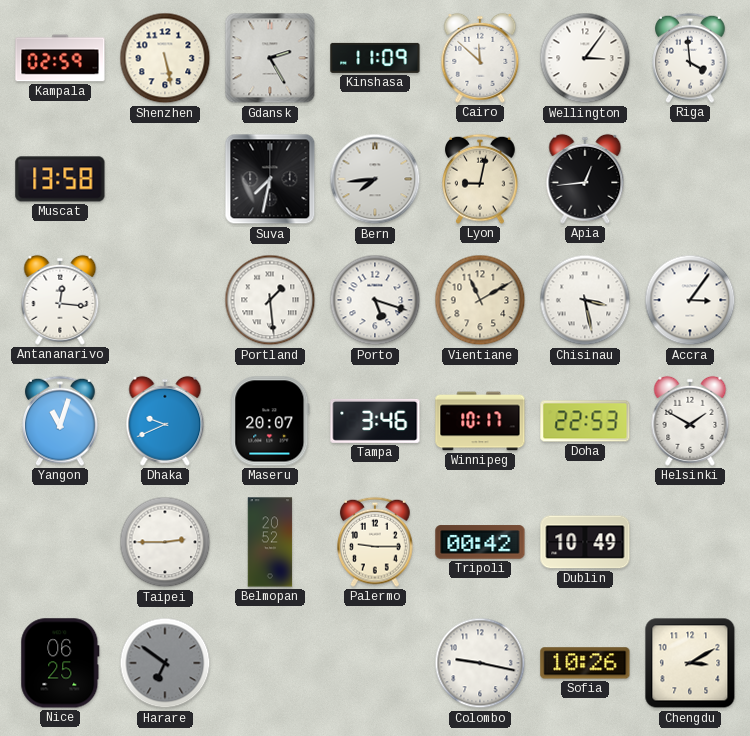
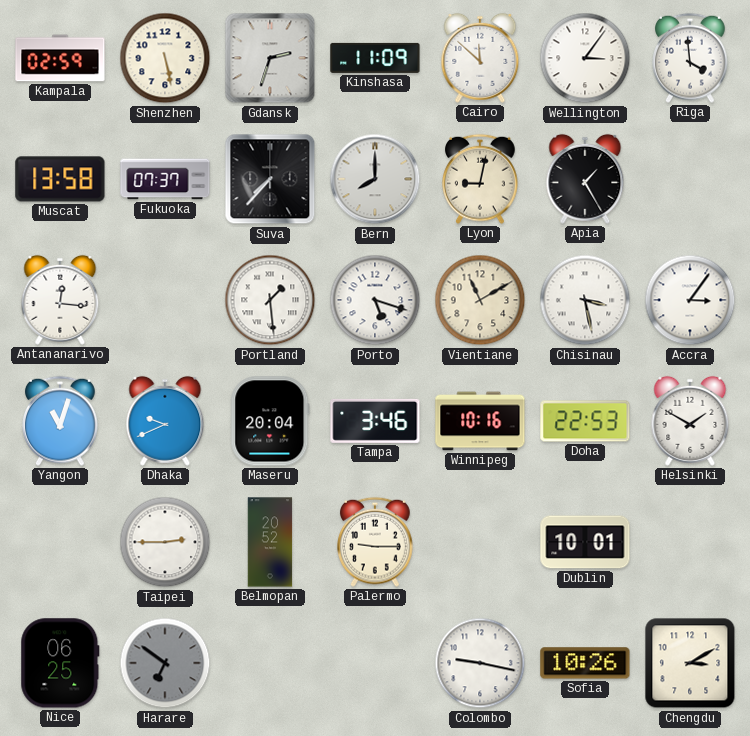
Gdansk: 2:25 -> 2:33
Fukuoka: none -> 07:37
Suva: 7:32 -> 7:37
Bern: 7:44 -> 8:00
Apia: 12:44 -> 1:25
Maseru: 20:07 -> 20:04
Winnipeg: 10:17 -> 10:16
Tripoli: 00:42 -> none
Dublin: 10:49 -> 10:01
